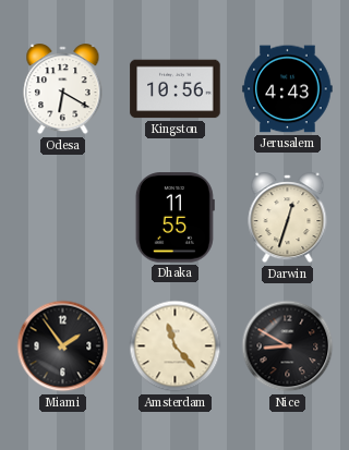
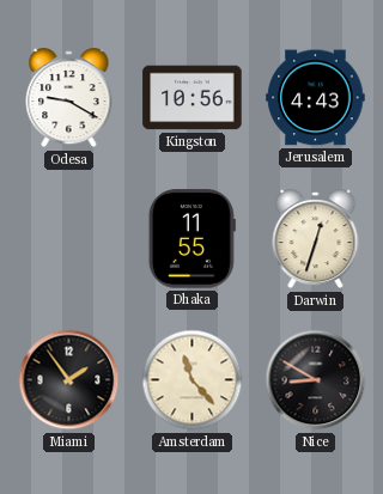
Odesa: 6:20 -> 9:20
